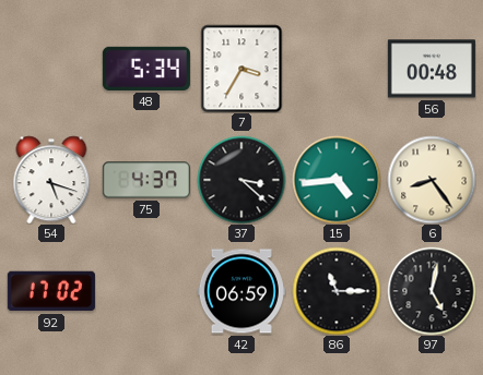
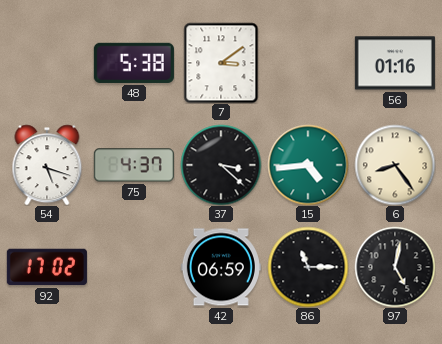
48: 5:34 -> 5:38
7: 3:35 -> 3:09
56: 00:48 -> 01:16
